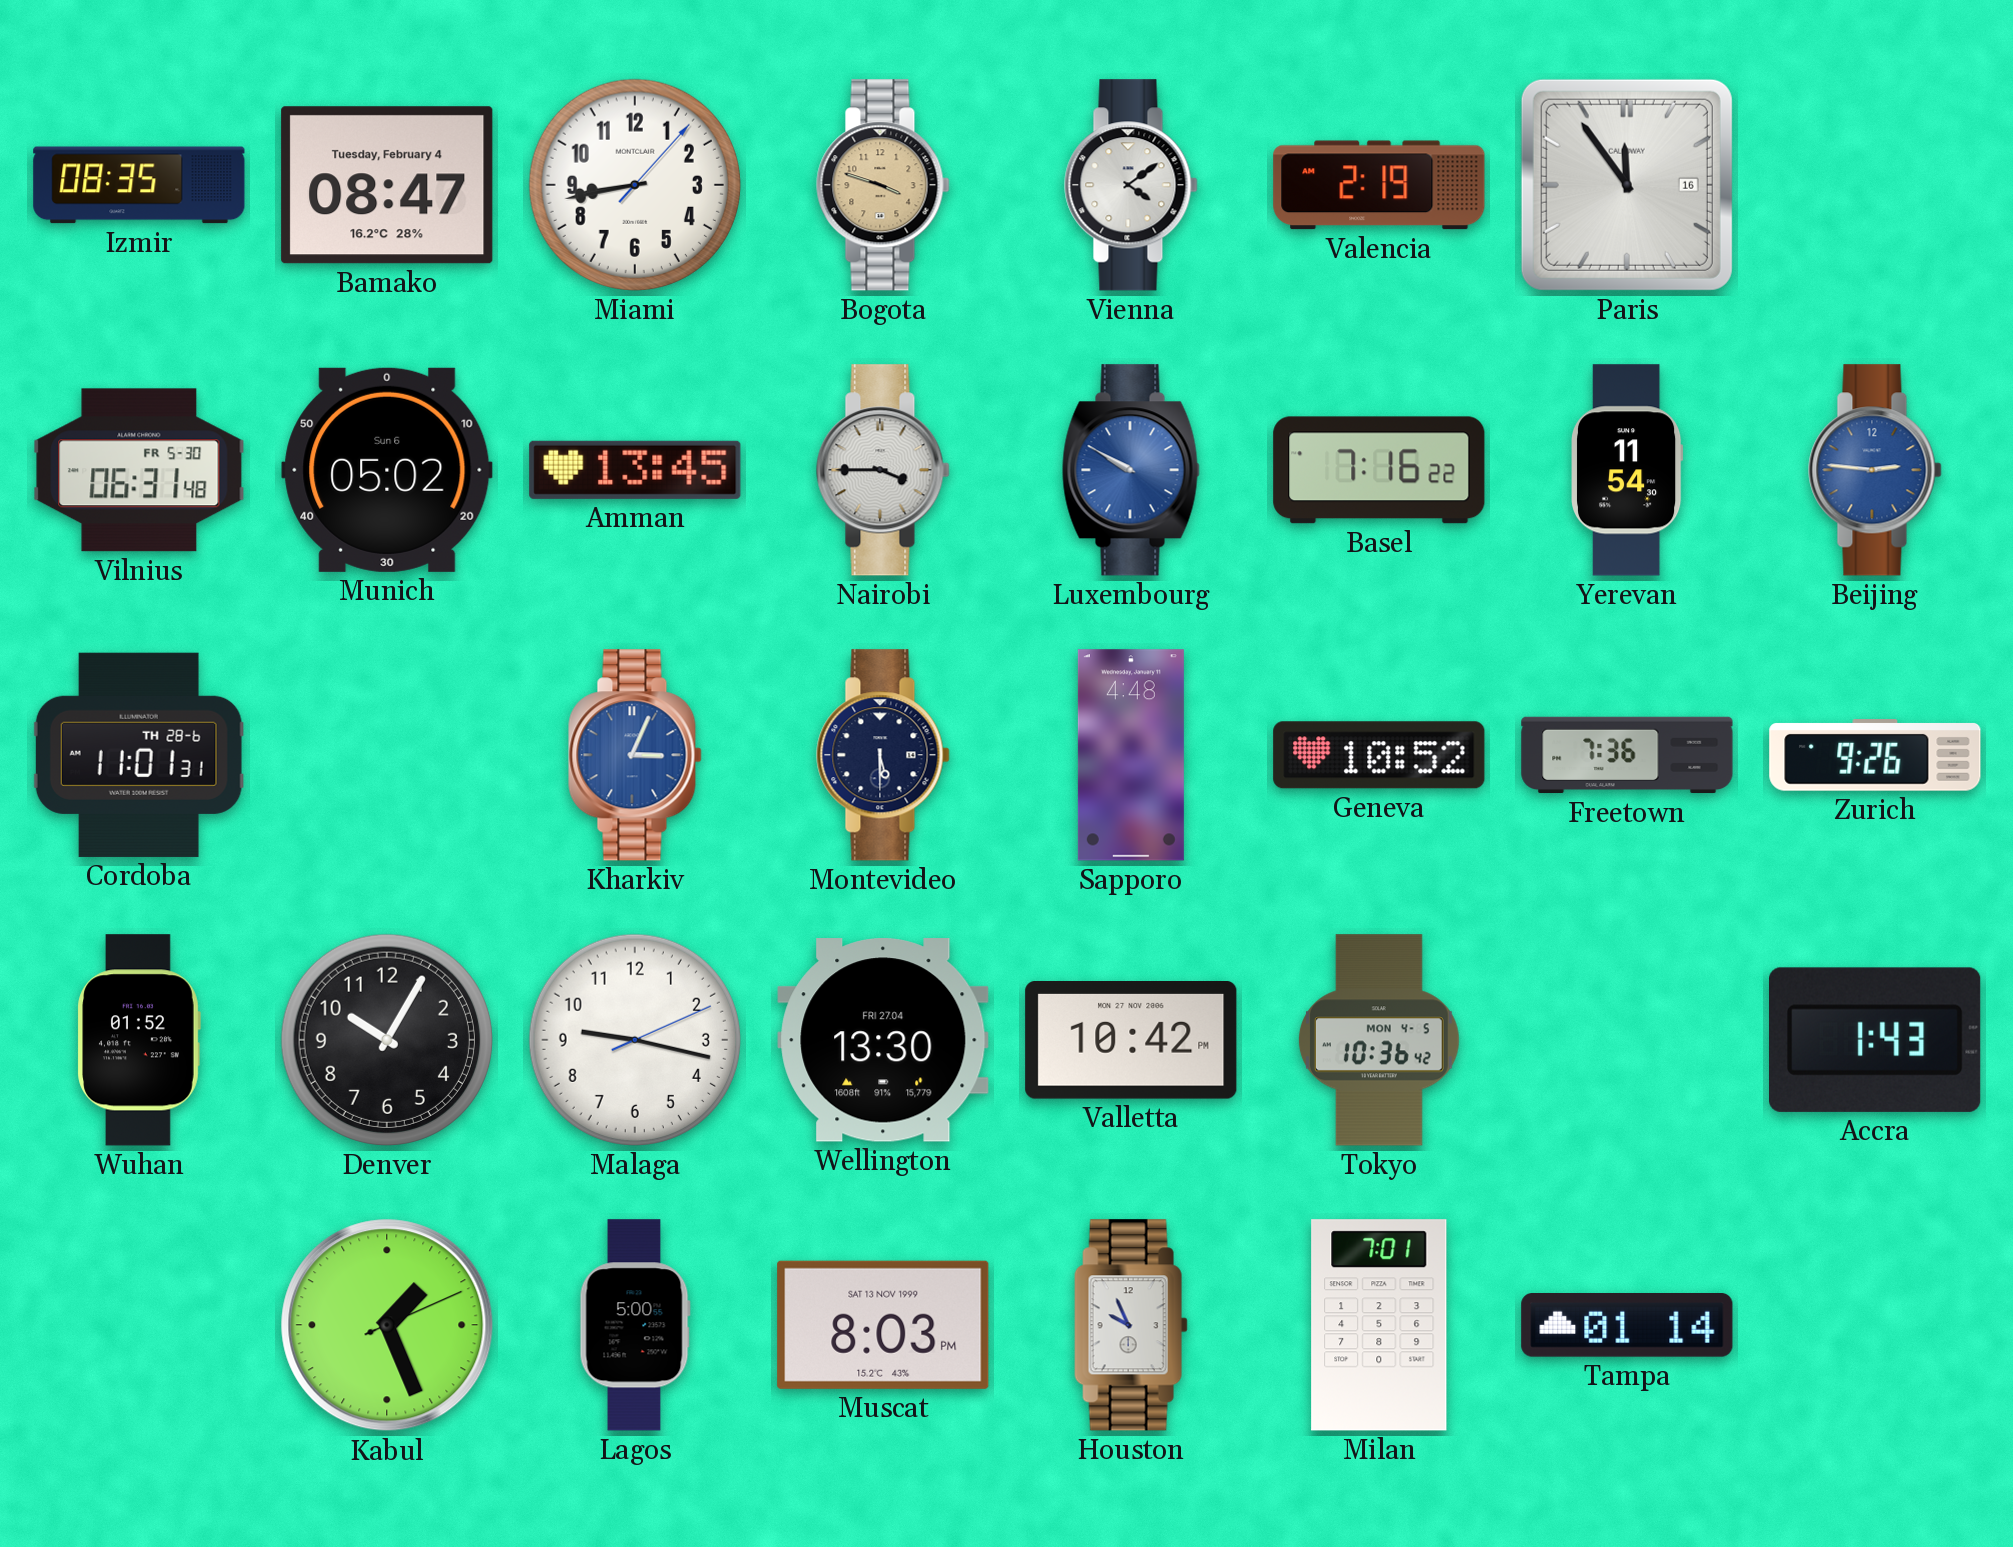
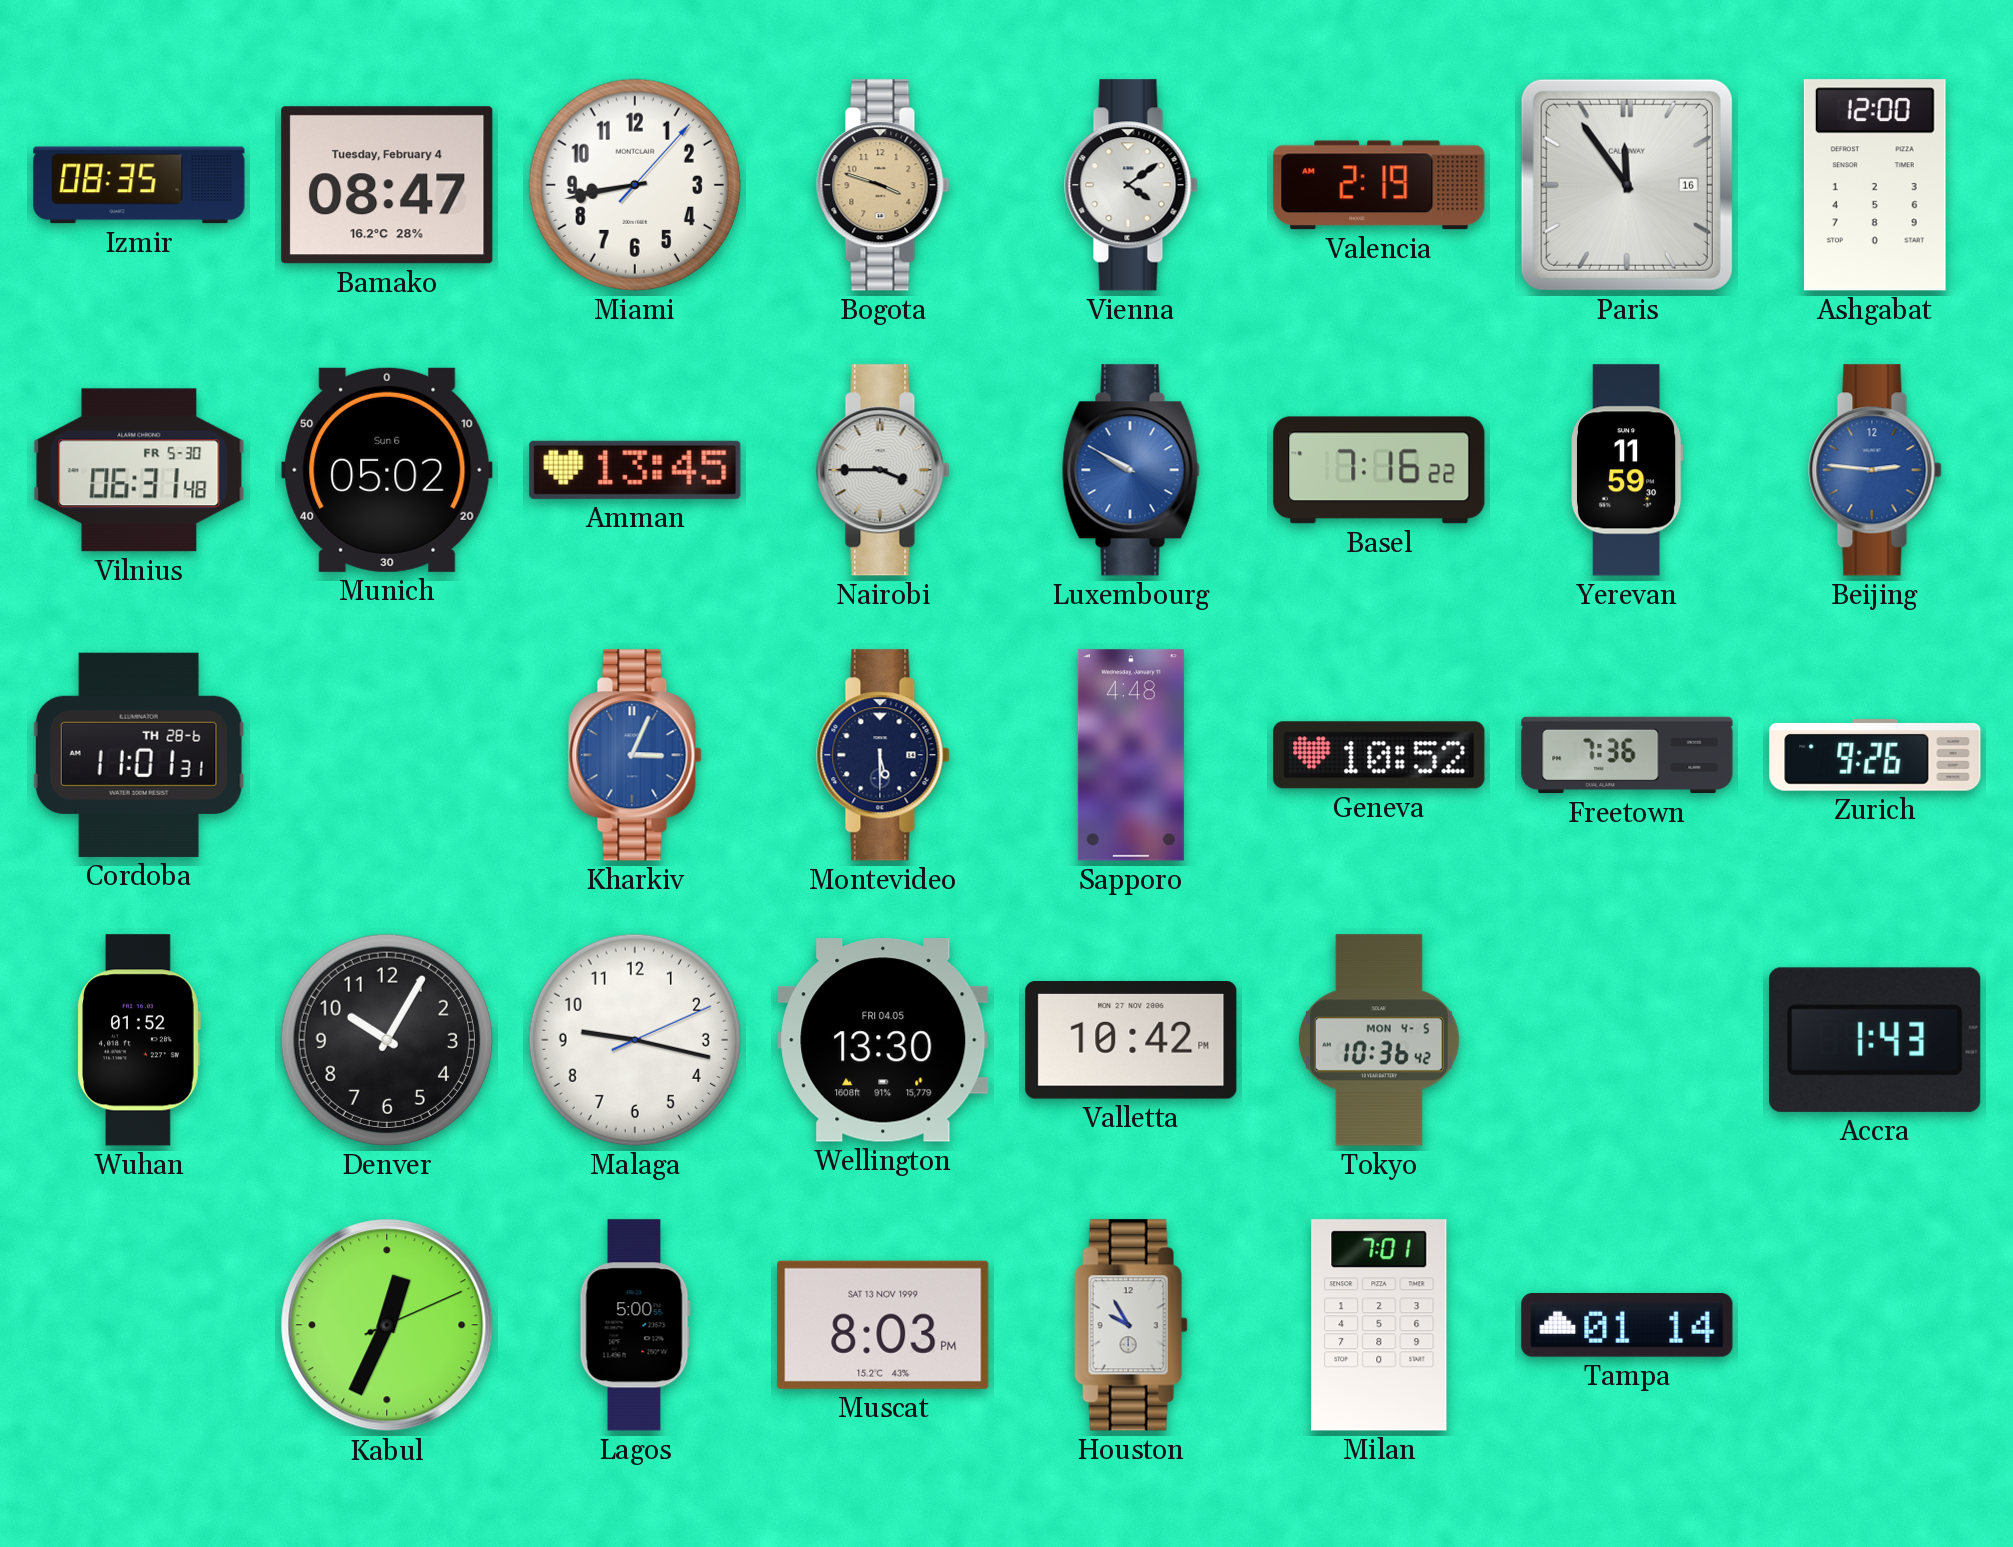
Ashgabat: none -> 12:00
Yerevan: 11:54 -> 11:59
Wellington date: FRI 27.04 -> FRI 04.05
Kabul: 1:26 -> 12:34
Houston: 9:56 -> 9:55
